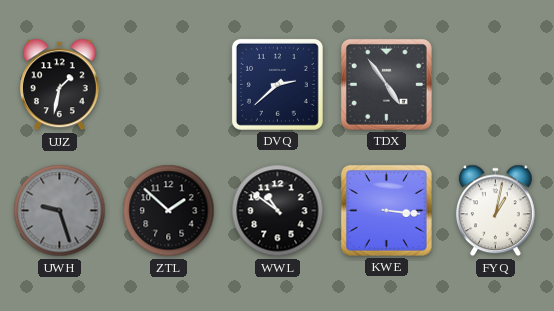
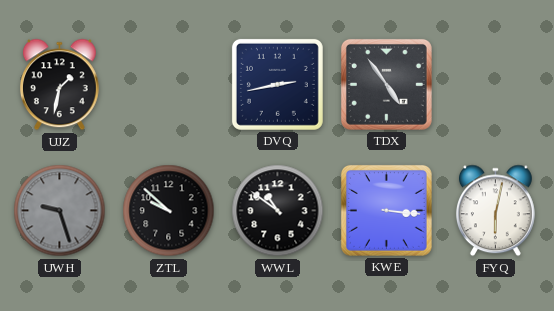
DVQ: 2:38 -> 2:43
ZTL: 1:52 -> 9:52
FYQ: 1:02 -> 6:02
